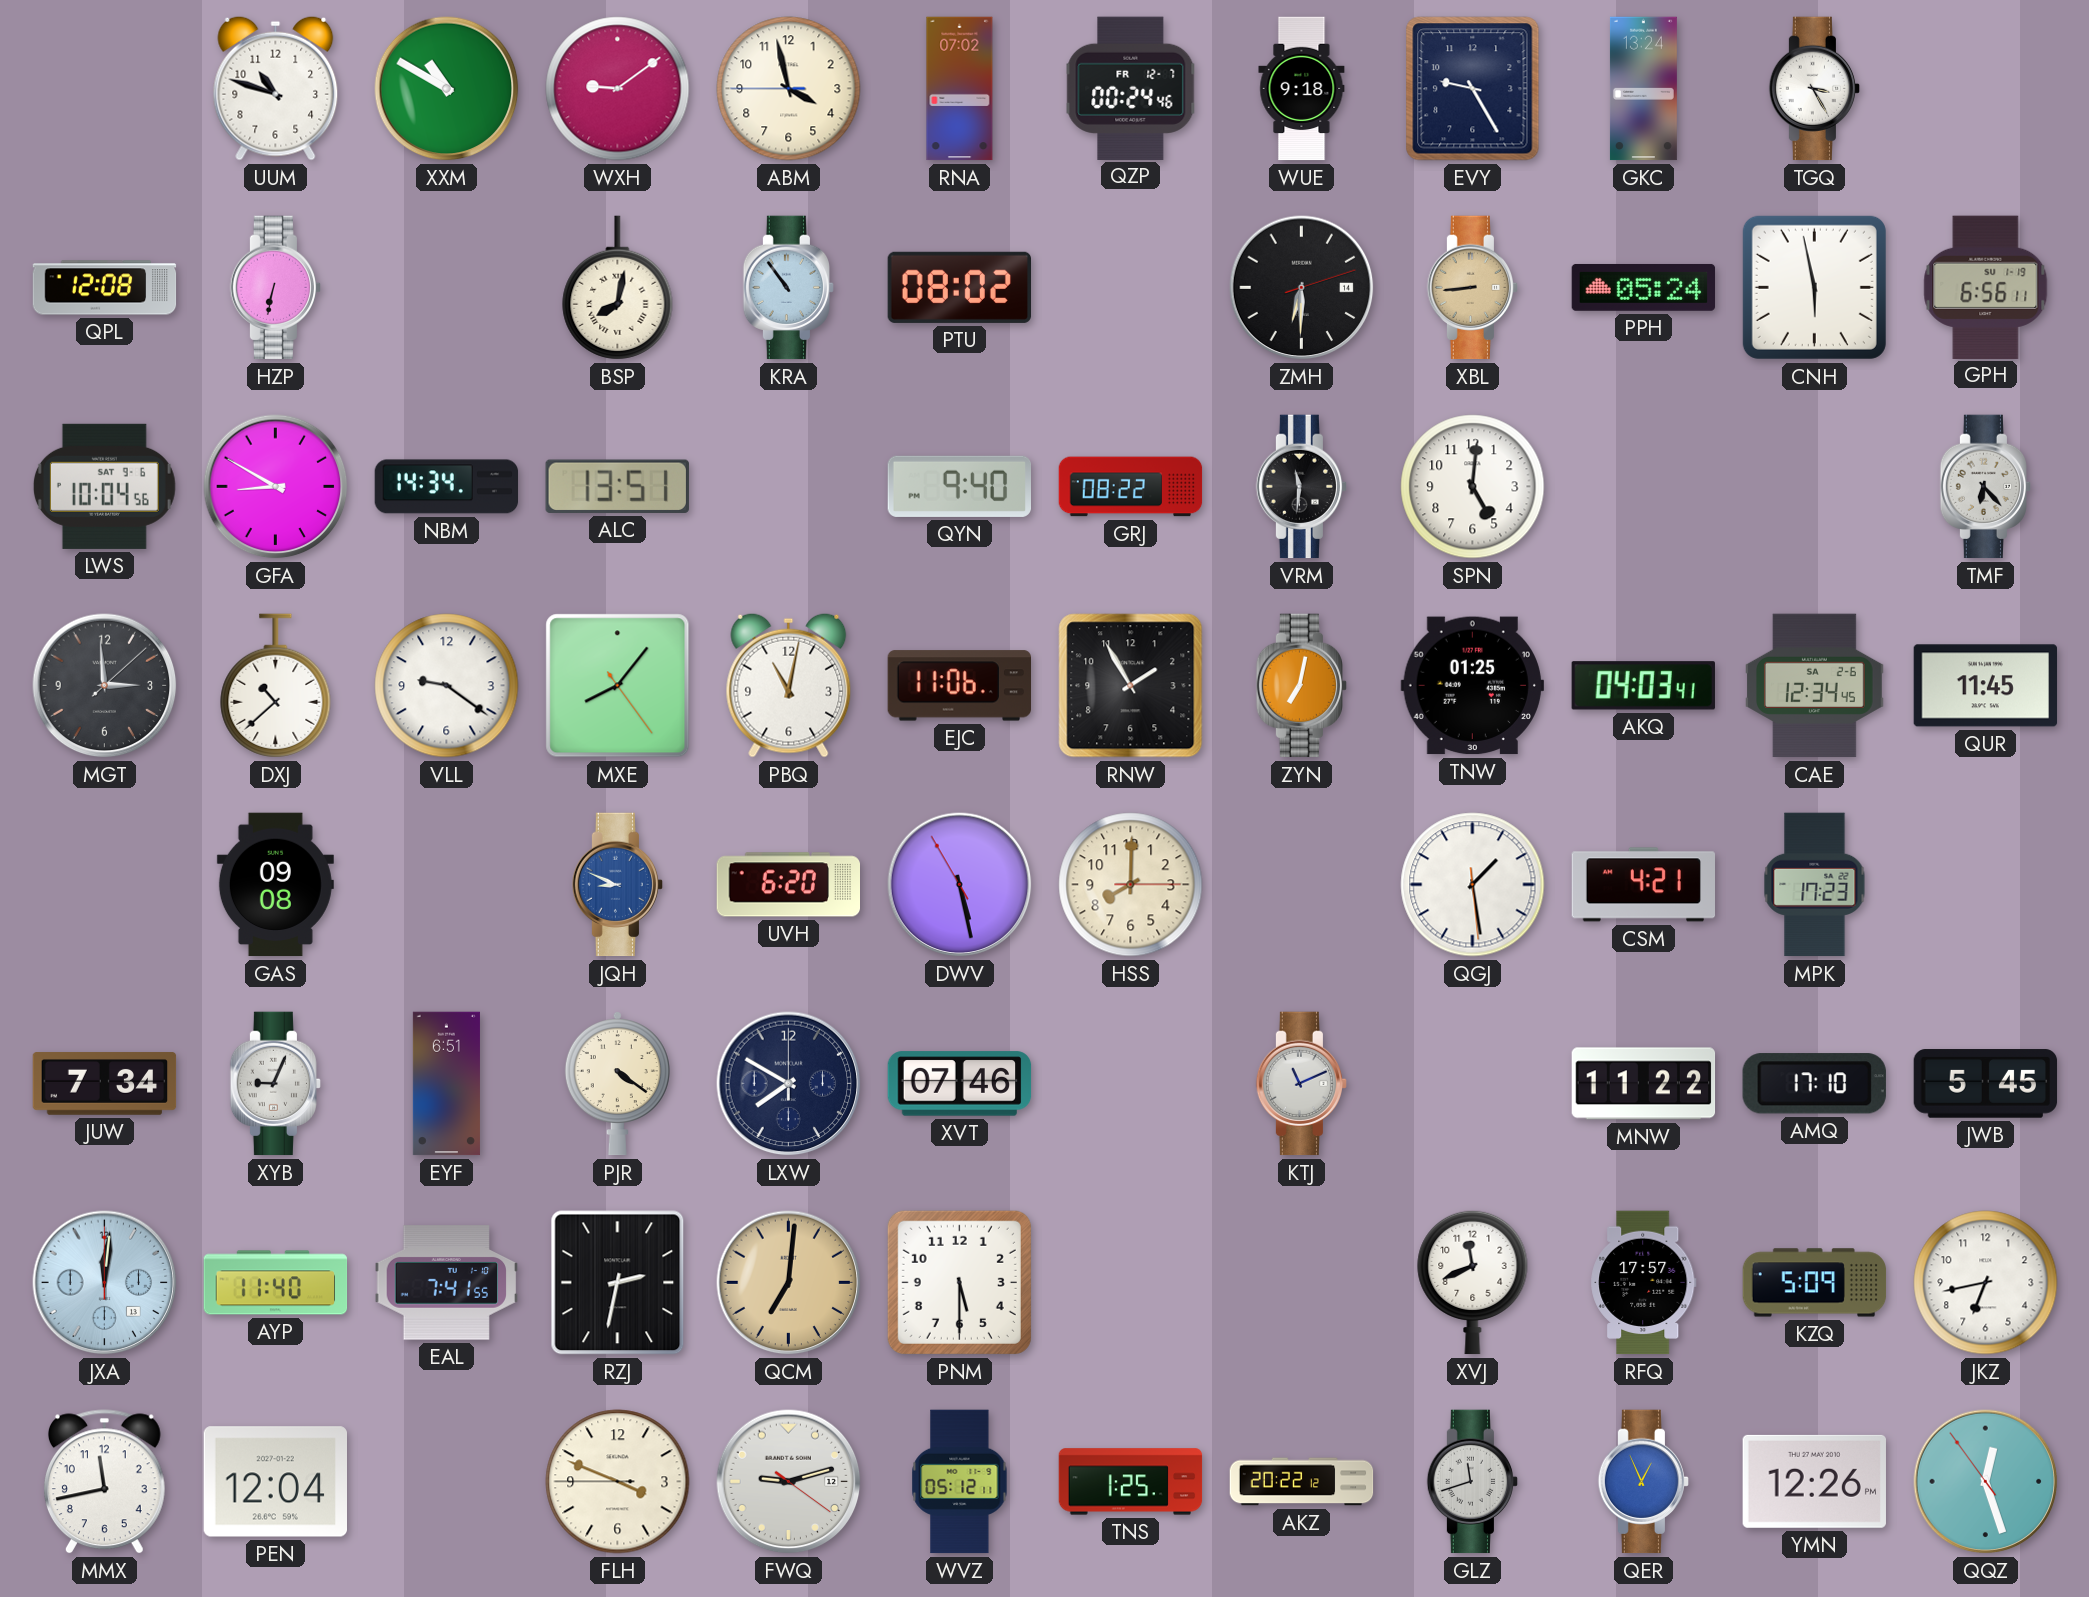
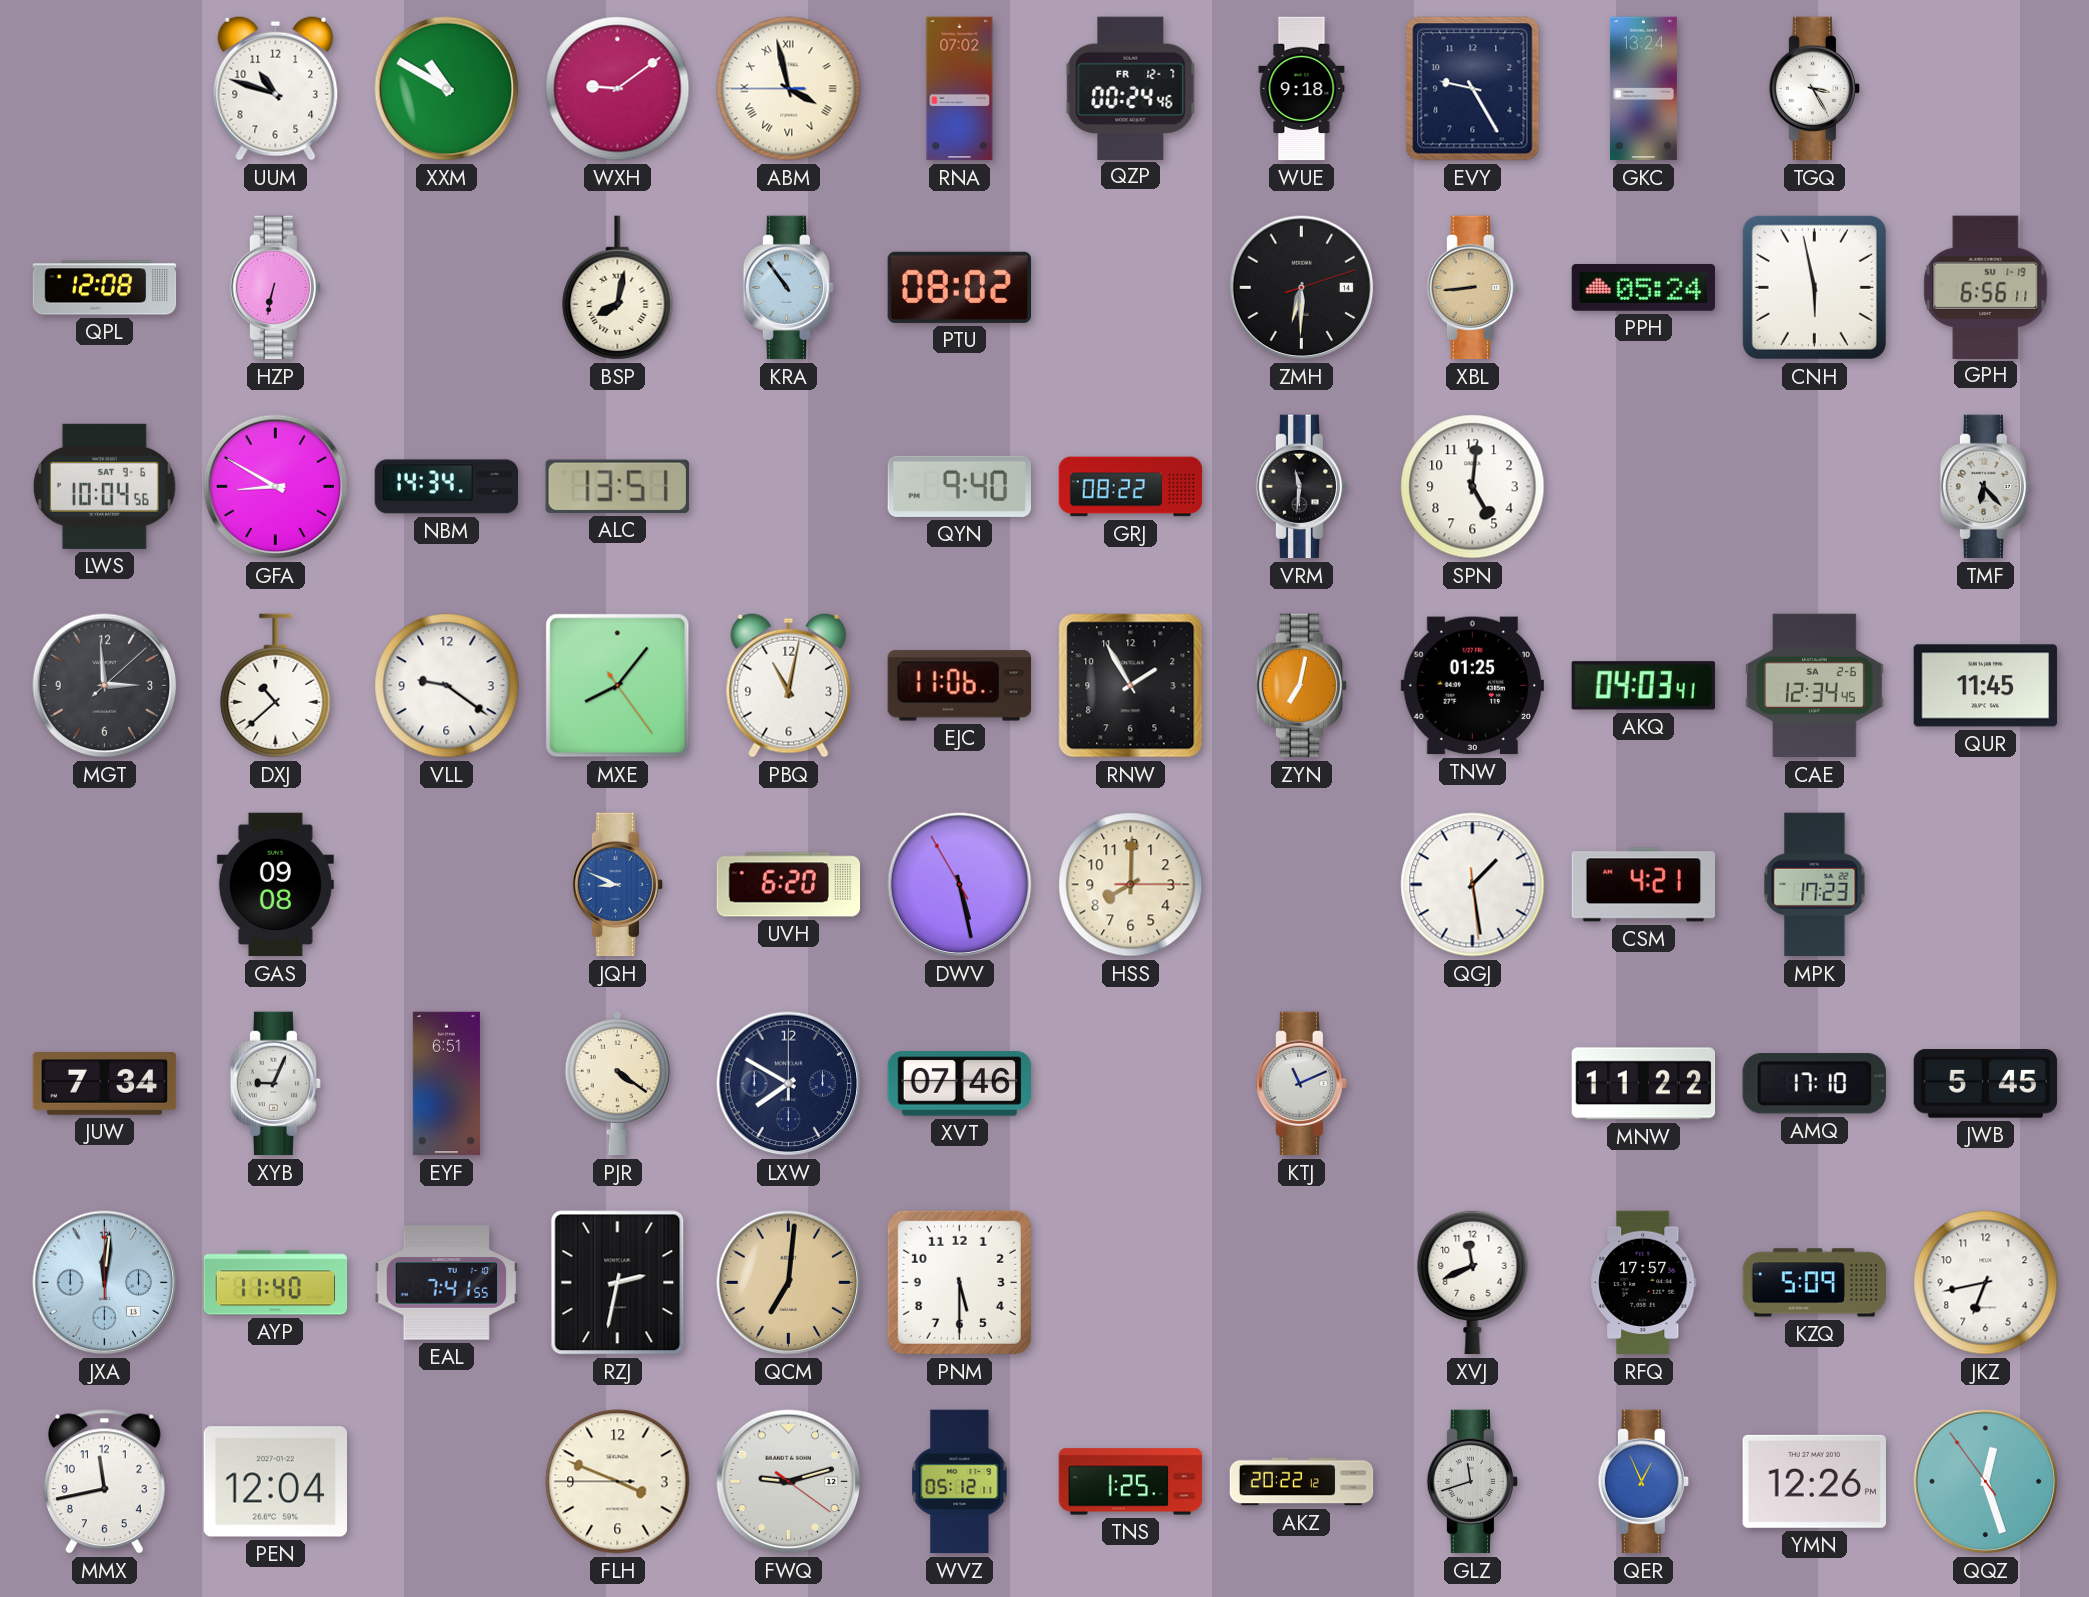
ABM numerals: Arabic -> Roman
